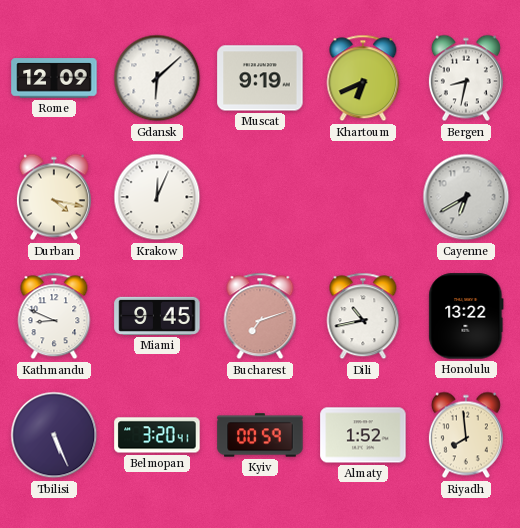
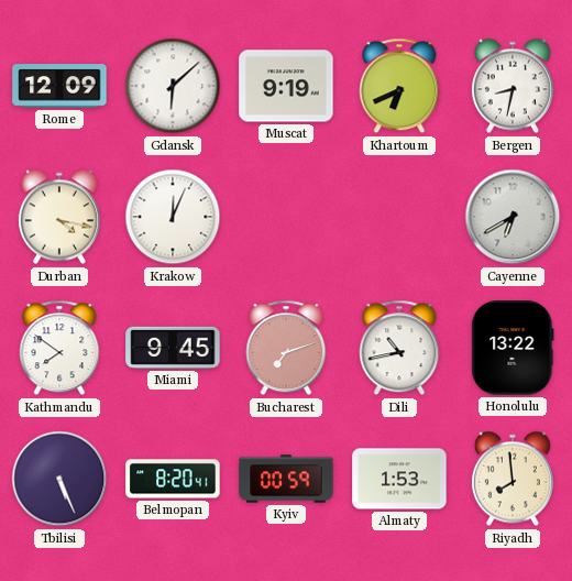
Kathmandu: 8:49 -> 7:51
Belmopan: 3:20 -> 8:20
Almaty: 1:52 -> 1:53
